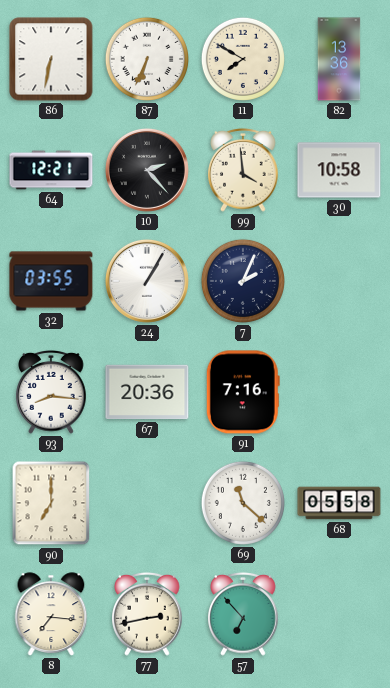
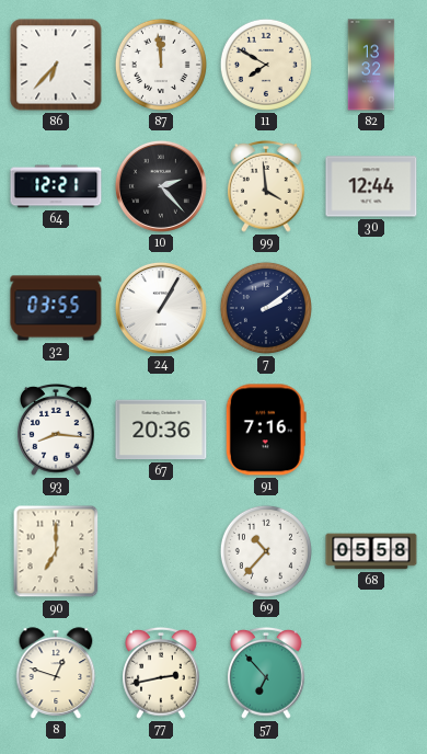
86: 6:32 -> 6:37
87: 6:34 -> 11:59
82: 13:36 -> 13:32
30: 10:58 -> 12:44
7: 2:04 -> 2:09
69: 11:22 -> 10:37
8: 7:16 -> 12:48
